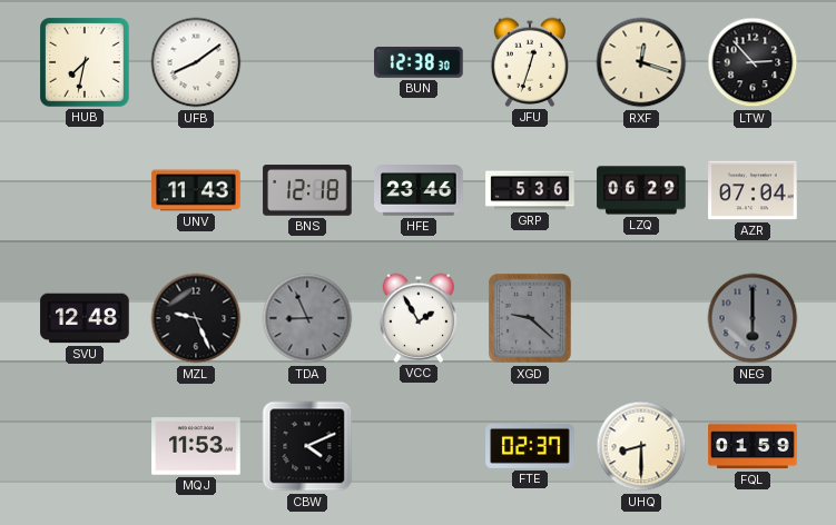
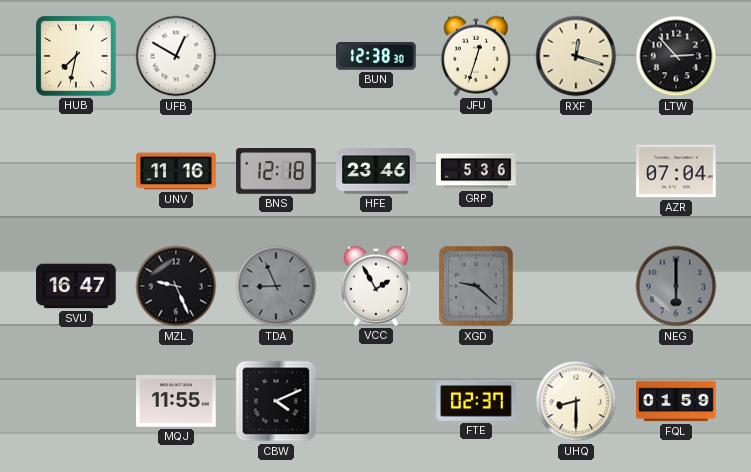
UFB: 8:09 -> 12:50
UNV: 11:43 -> 11:16
LZQ: 06:29 -> none
SVU: 12:48 -> 16:47
MQJ: 11:53 -> 11:55
